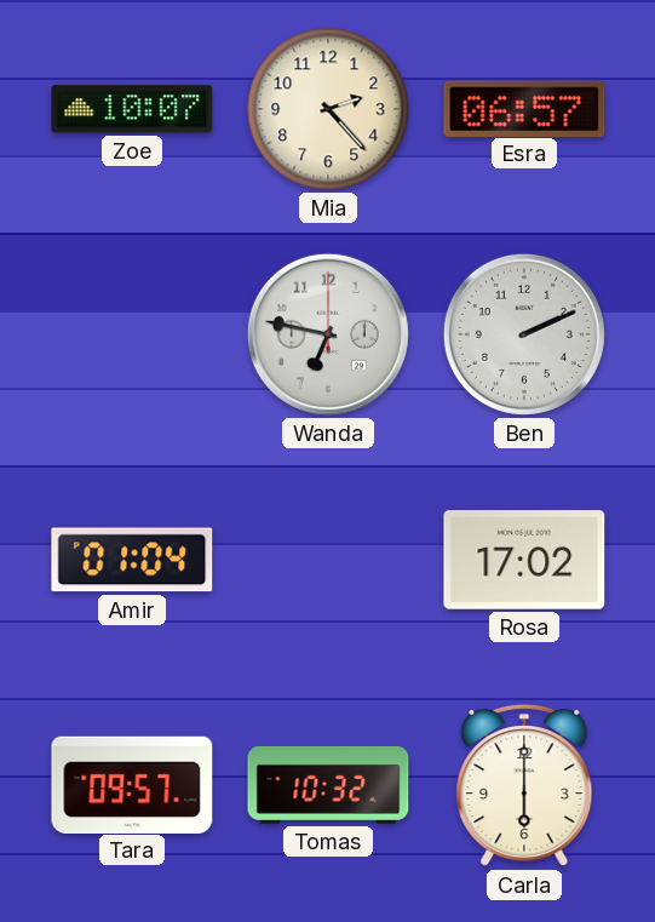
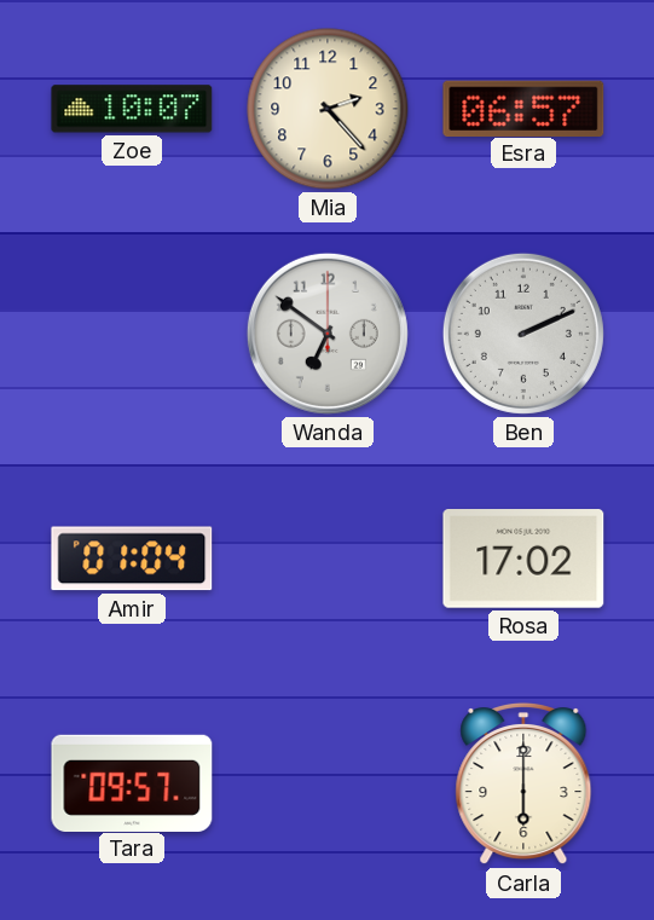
Wanda: 6:47 -> 6:51
Tomas: 10:32 -> none
